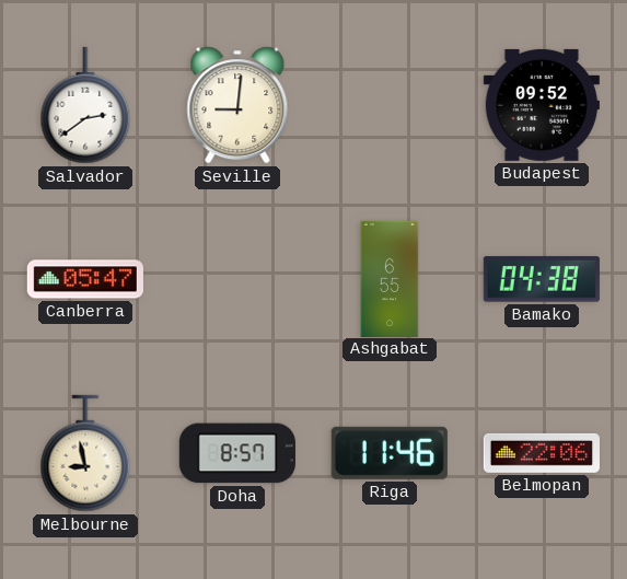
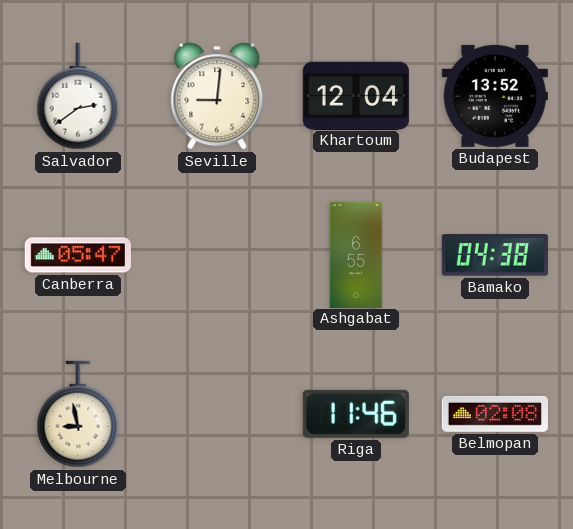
Khartoum: none -> 12:04
Budapest: 09:52 -> 13:52
Doha: 8:57 -> none
Belmopan: 22:06 -> 02:08
